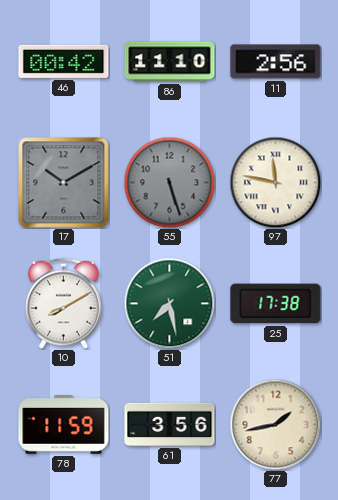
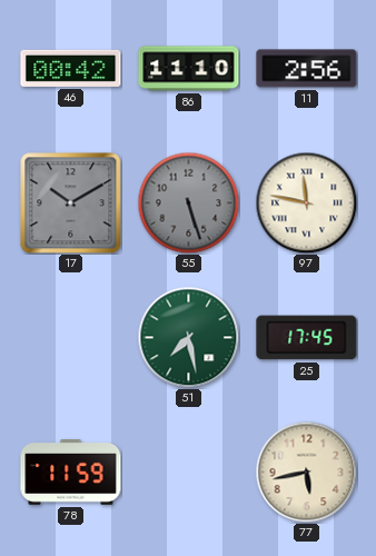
10: 8:10 -> none
25: 17:38 -> 17:45
61: 3:56 -> none
77: 1:43 -> 5:43
